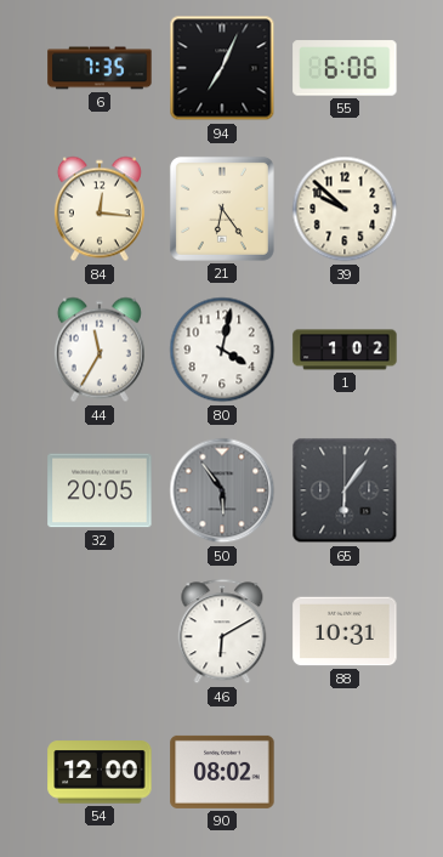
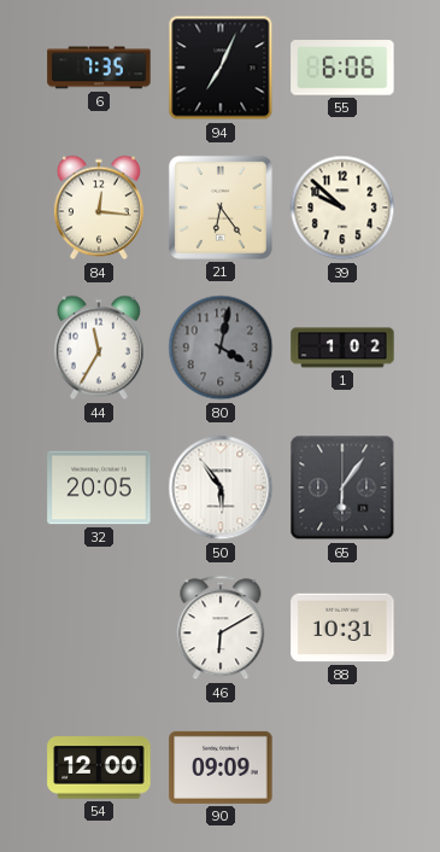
80 dial: white -> grey
50 dial: grey -> white
90: 08:02 -> 09:09
